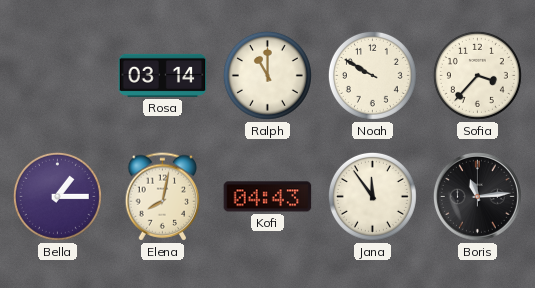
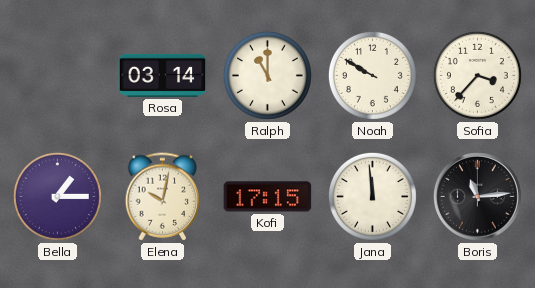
Elena: 8:02 -> 10:02
Kofi: 04:43 -> 17:15
Jana: 11:54 -> 11:59
